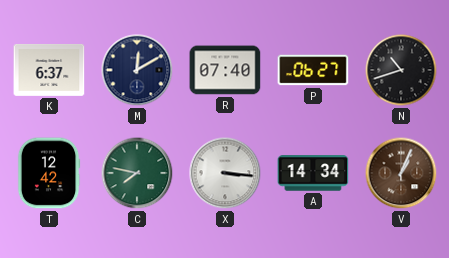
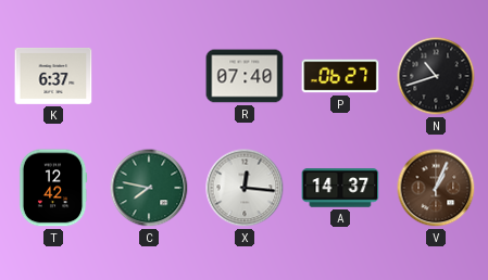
M: 12:10 -> none
X: 3:16 -> 12:16
A: 14:34 -> 14:37
